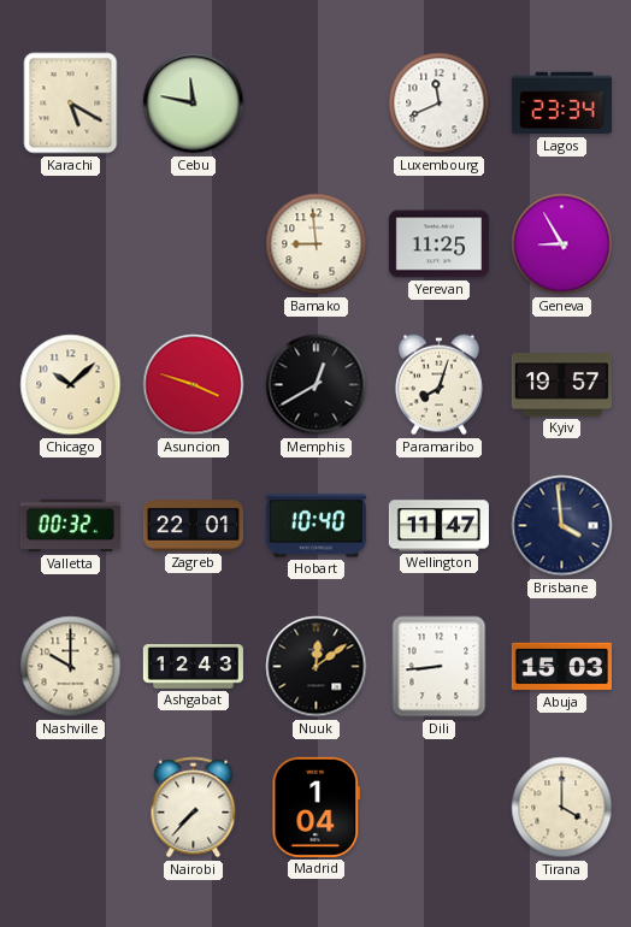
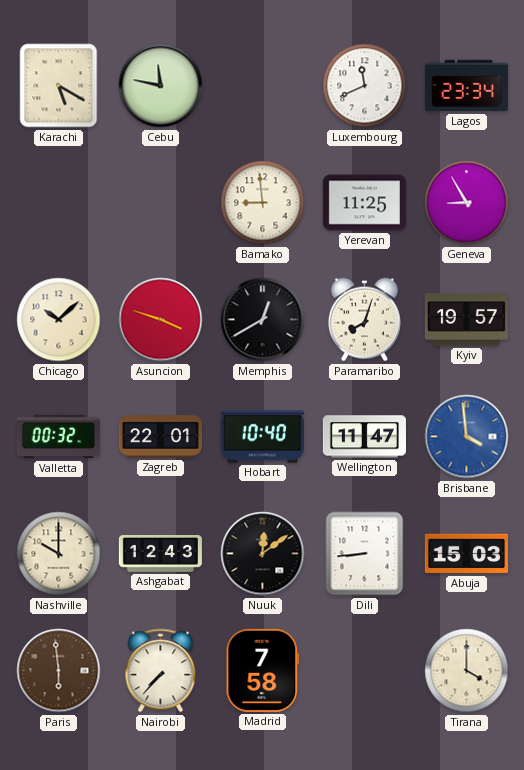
Brisbane dial: navy -> blue
Paris: none -> 5:59
Madrid: 1:04 -> 7:58
